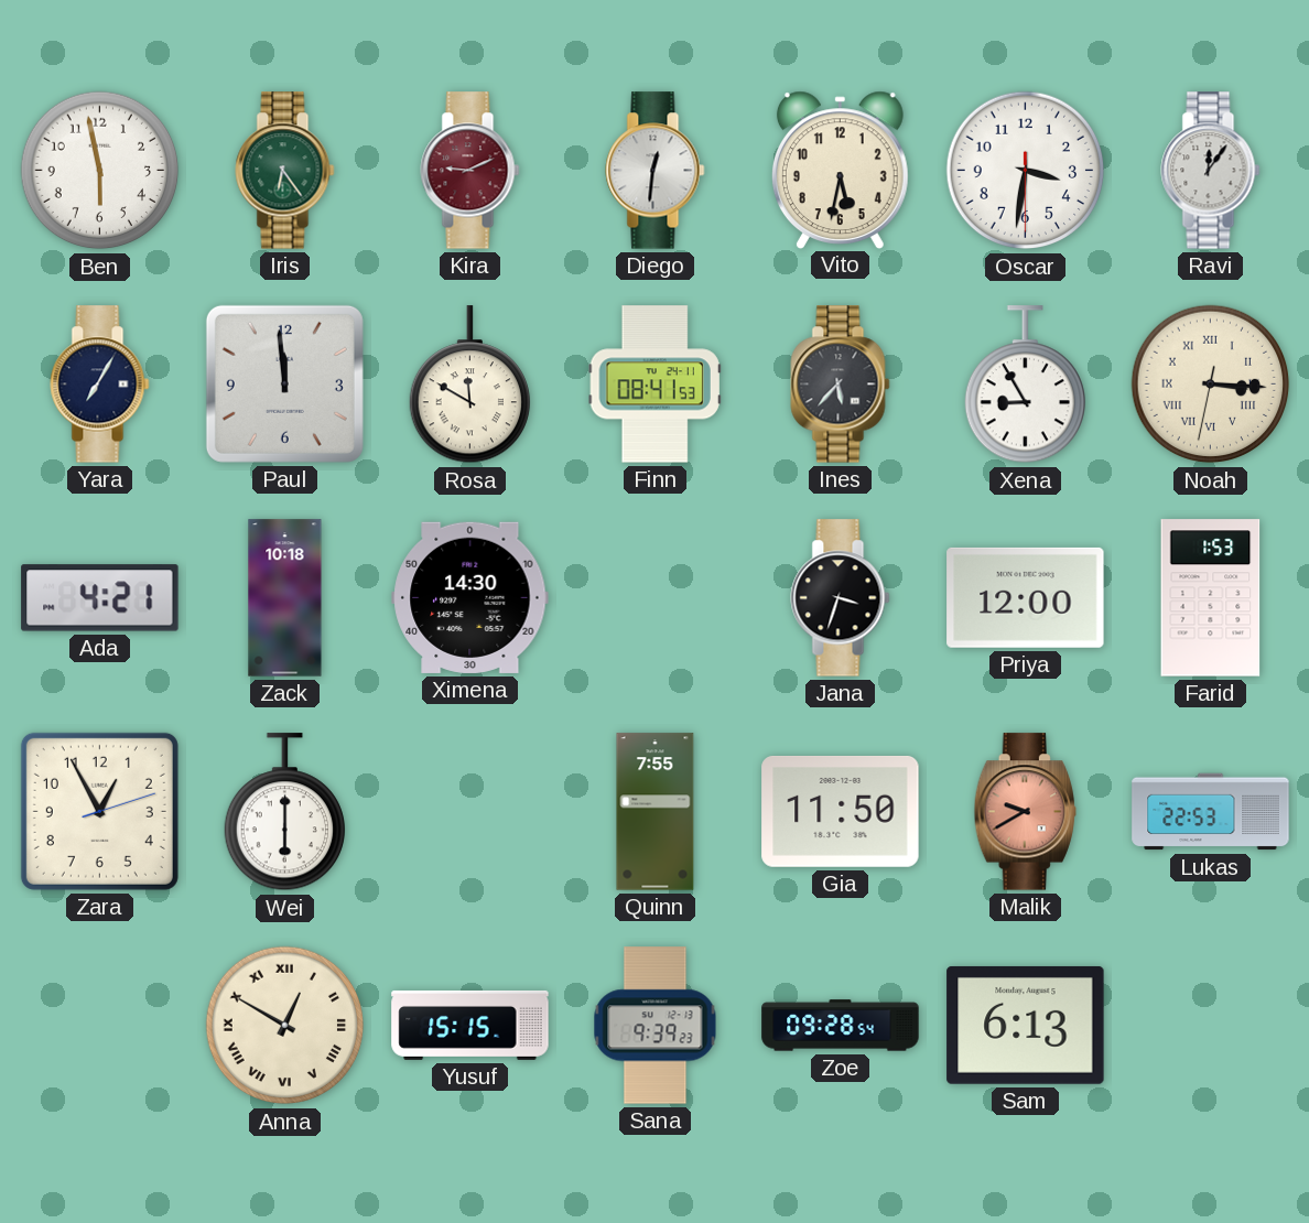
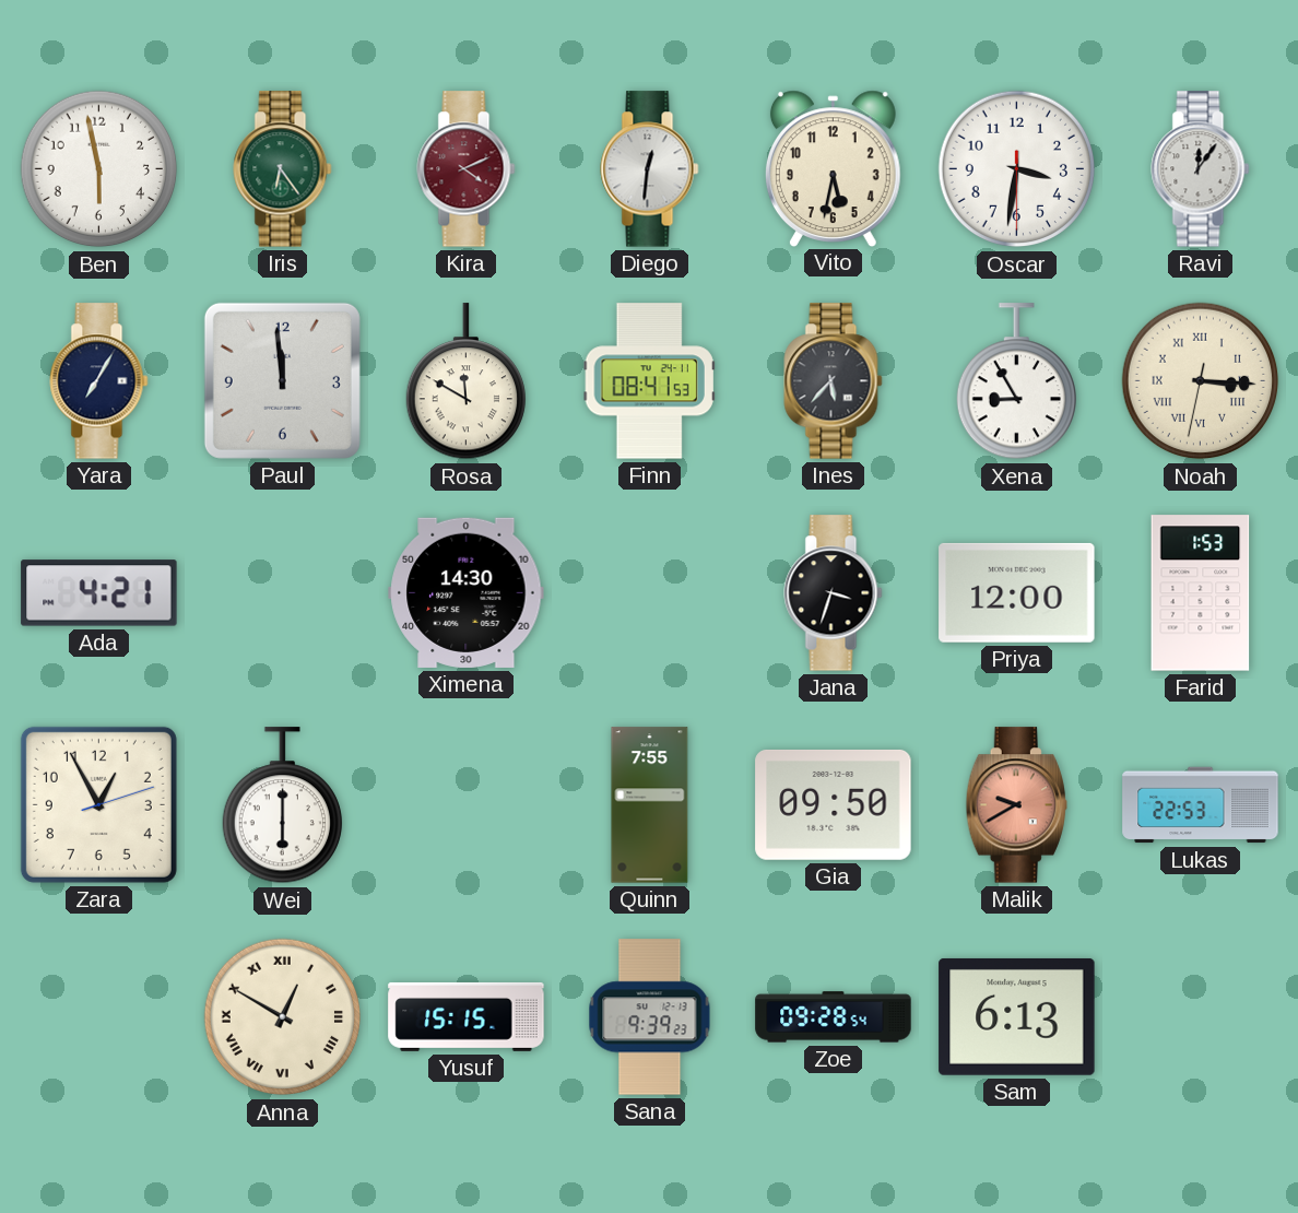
Kira: 9:11 -> 4:11
Zack: 10:18 -> none
Gia: 11:50 -> 09:50
